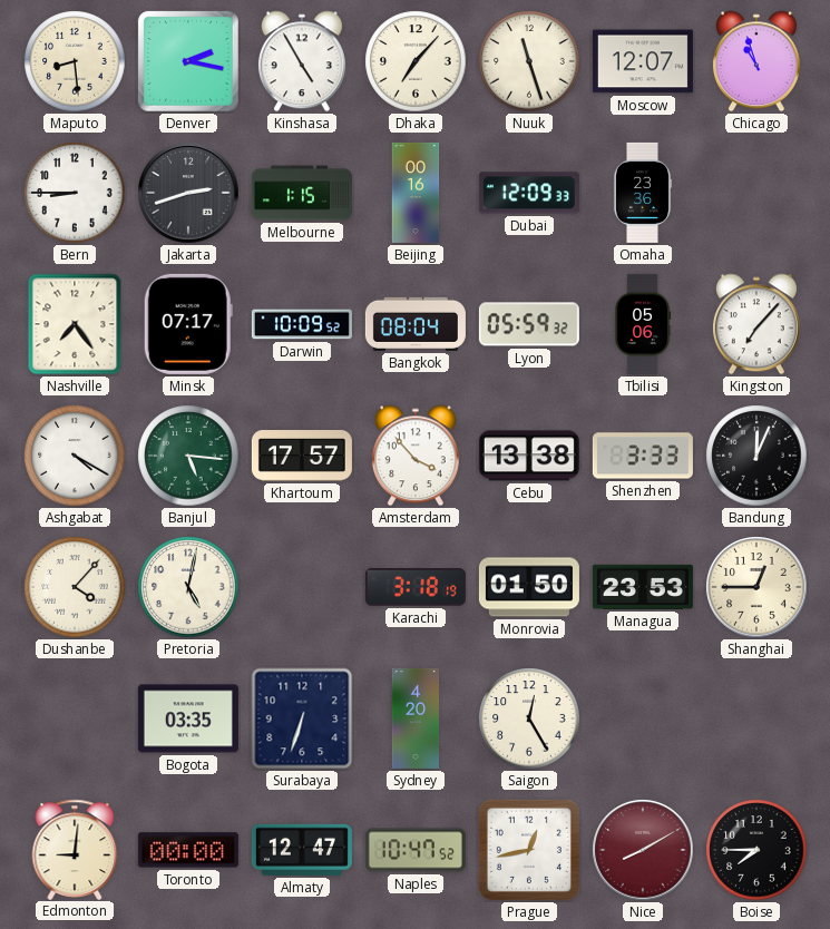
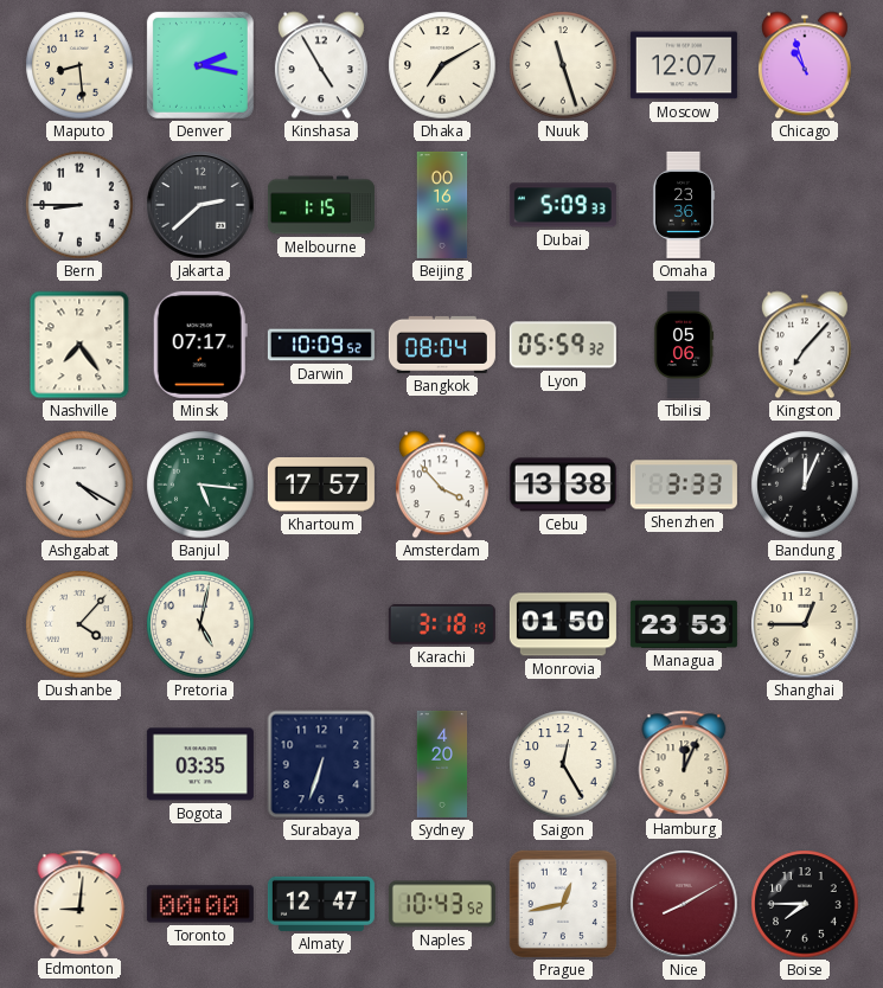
Dhaka: 7:07 -> 7:10
Jakarta: 2:42 -> 2:38
Dubai: 12:09 -> 5:09
Hamburg: none -> 12:04
Naples: 10:47 -> 10:43
